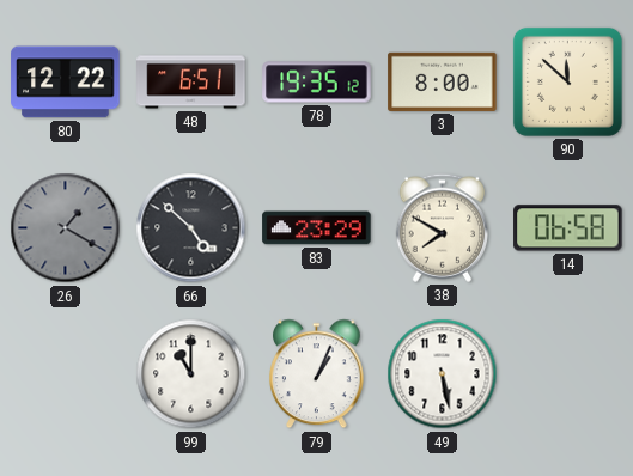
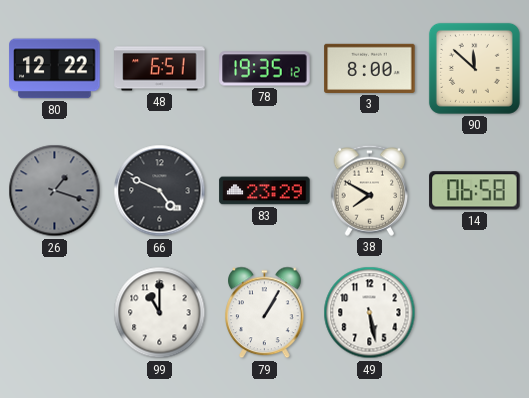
26: 1:20 -> 1:18
66: 4:52 -> 4:49
79: 1:04 -> 1:05
